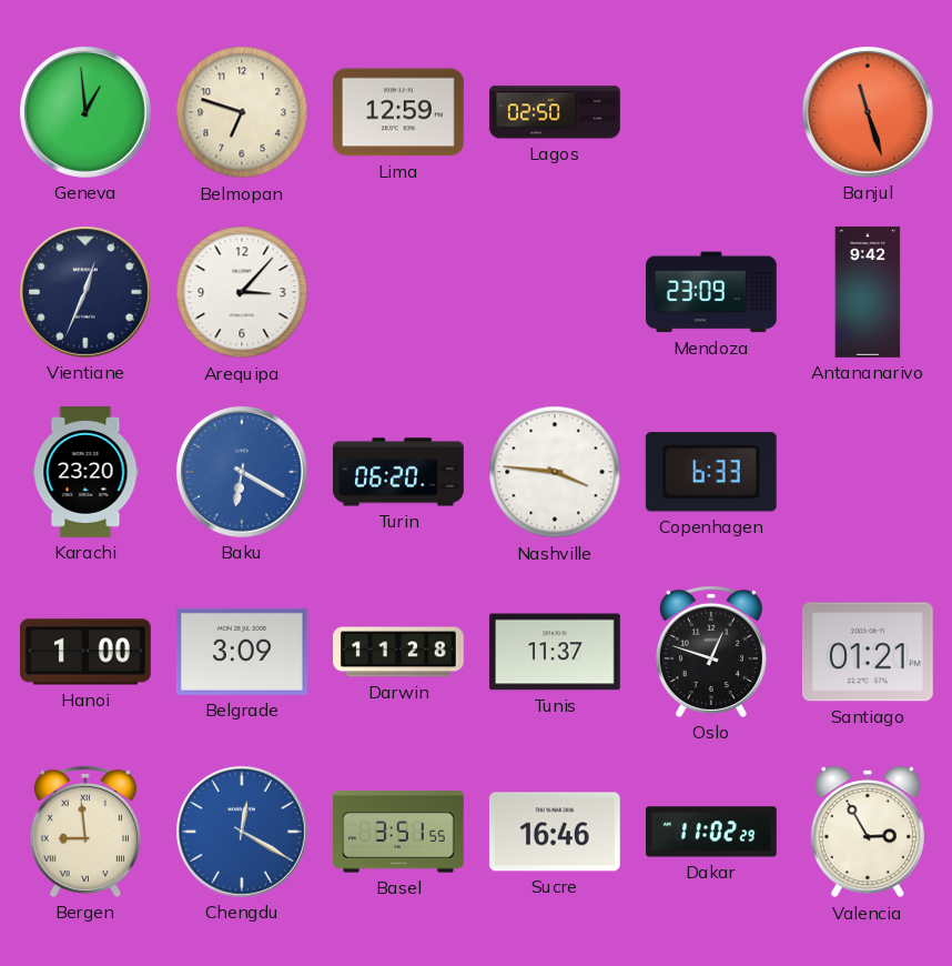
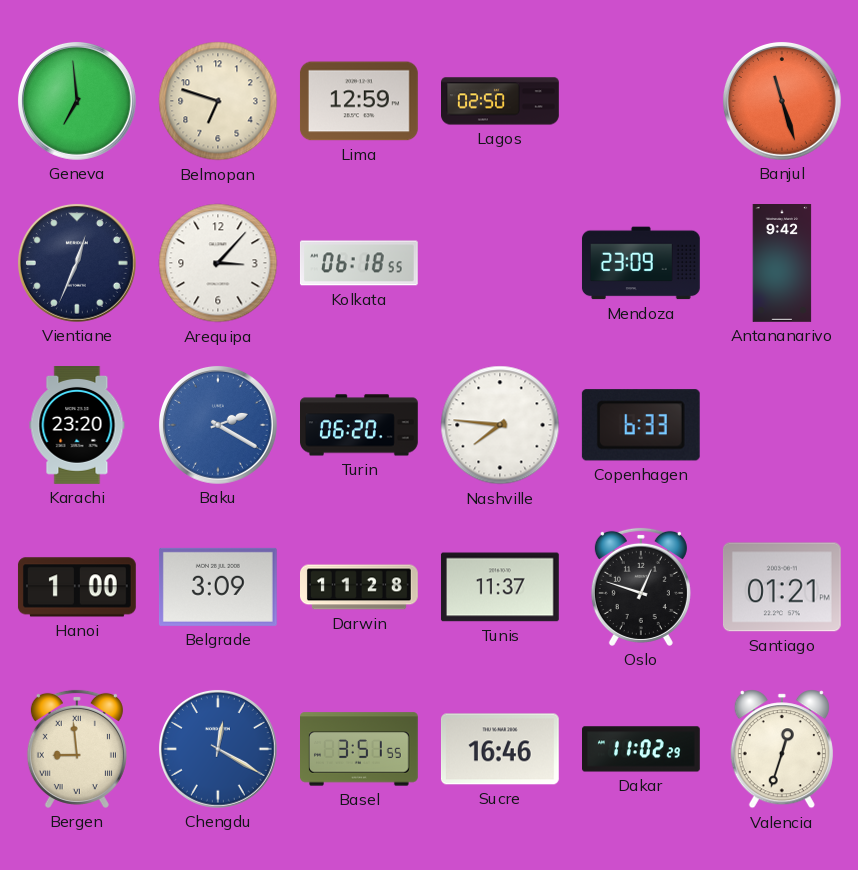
Geneva: 12:59 -> 6:59
Kolkata: none -> 06:18
Baku: 6:20 -> 2:20
Nashville: 3:46 -> 7:46
Valencia: 2:55 -> 12:33
